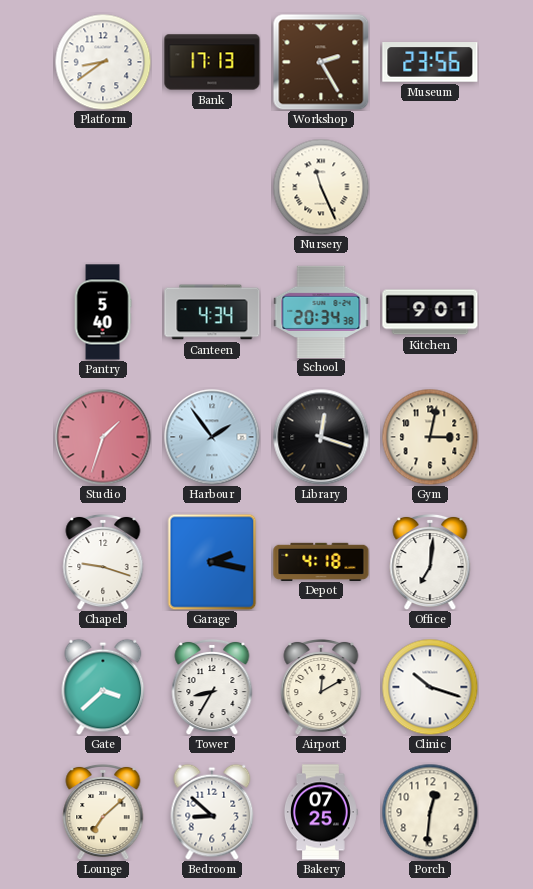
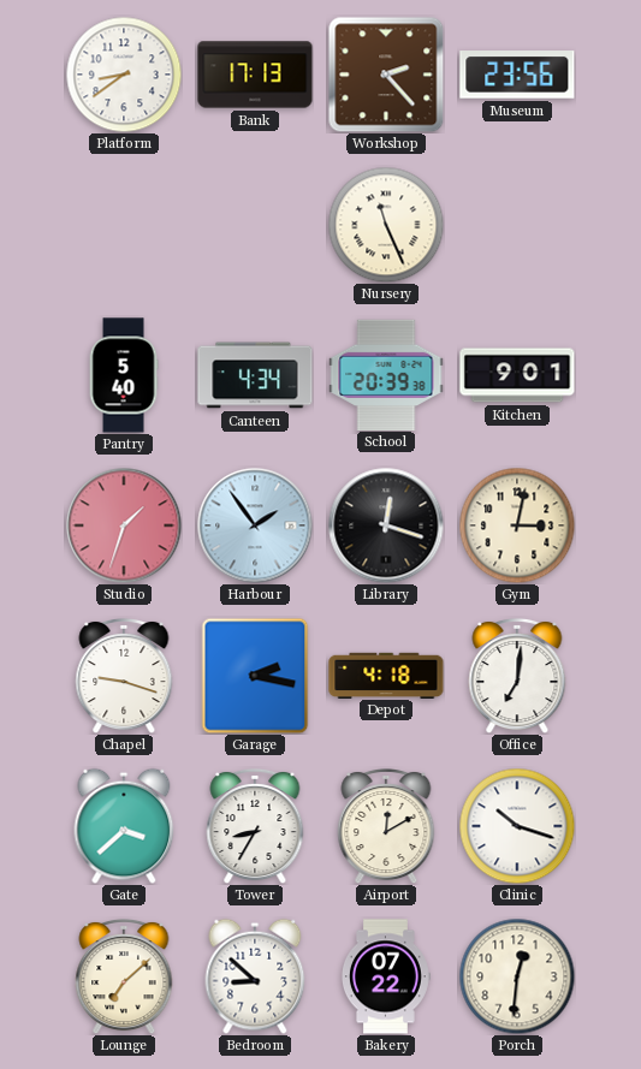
Workshop: 2:25 -> 2:23
School: 20:34 -> 20:39
Bakery: 07:25 -> 07:22
